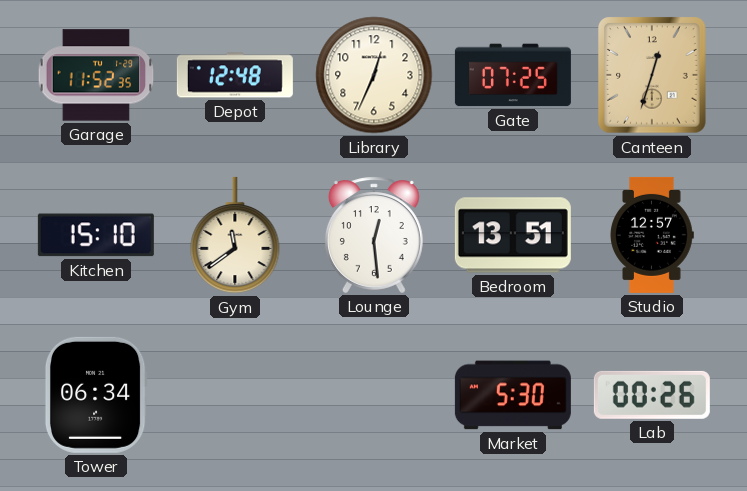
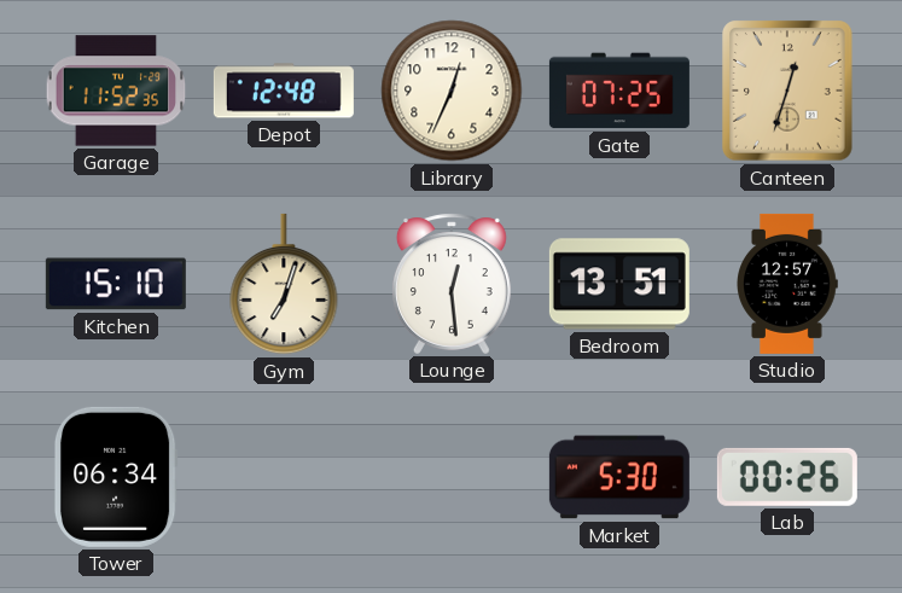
Gym: 11:39 -> 7:03
